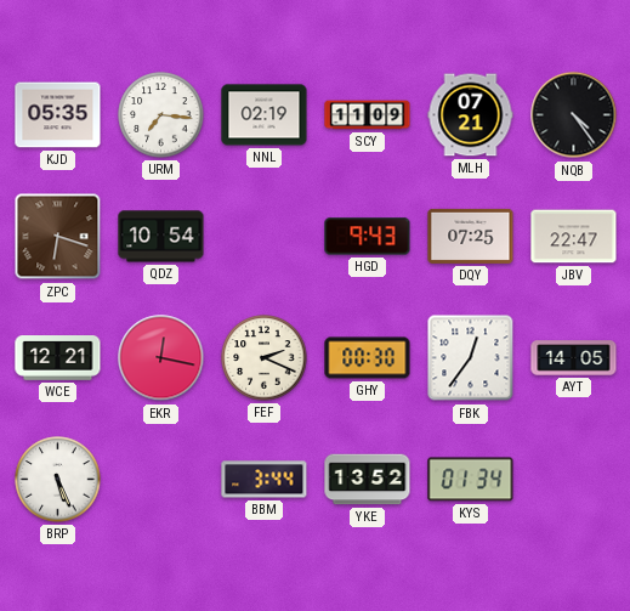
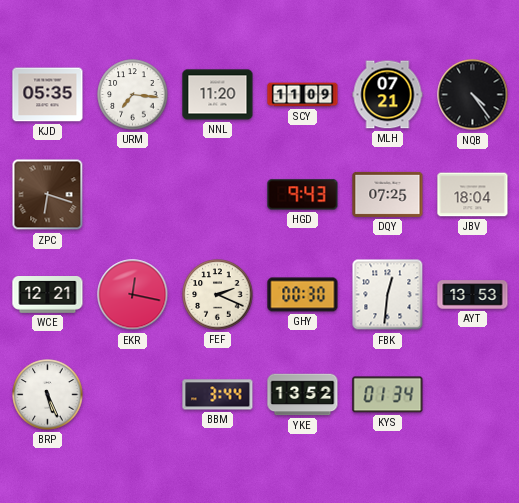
NNL: 02:19 -> 11:20
QDZ: 10:54 -> none
JBV: 22:47 -> 18:04
FBK: 12:36 -> 12:31
AYT: 14:05 -> 13:53
